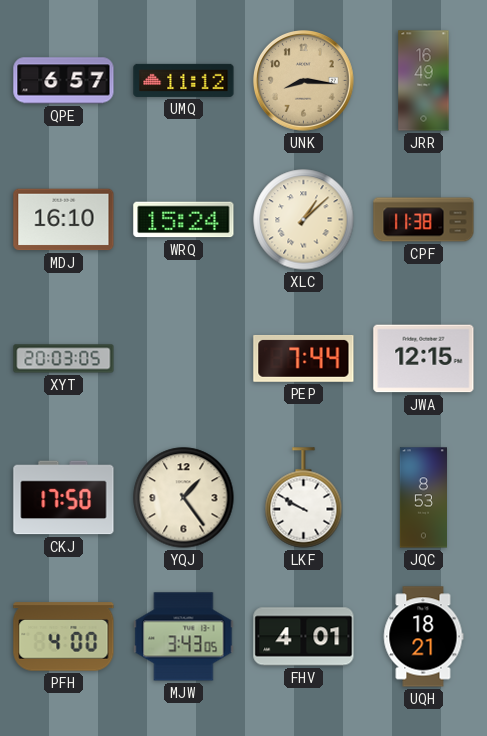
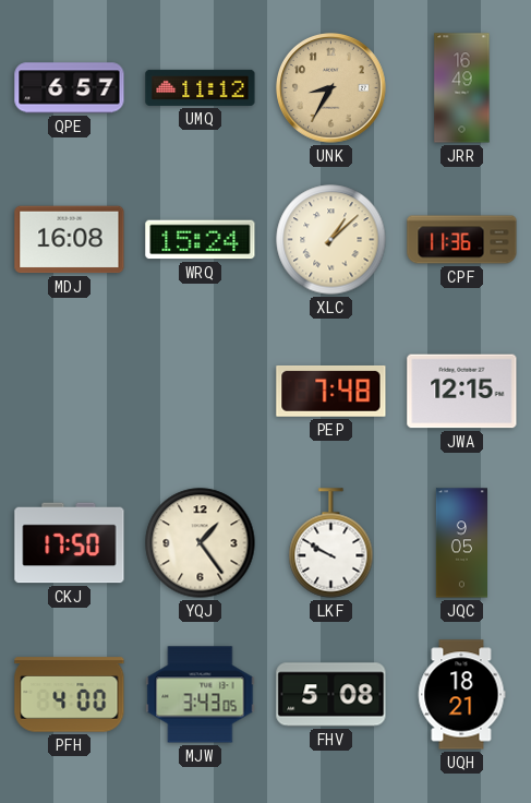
UNK: 8:16 -> 8:35
MDJ: 16:10 -> 16:08
CPF: 11:38 -> 11:36
XYT: 20:03 -> none
PEP: 7:44 -> 7:48
JQC: 8:53 -> 9:05
FHV: 4:01 -> 5:08
